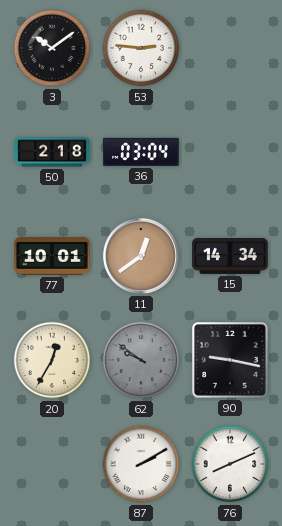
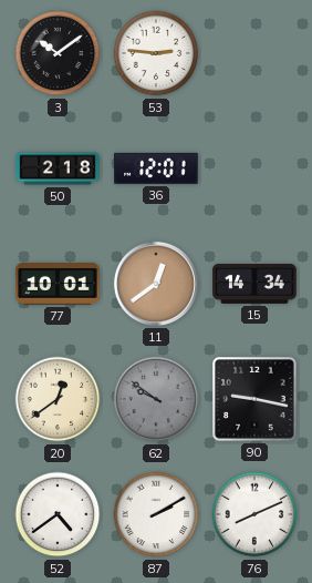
36: 03:04 -> 12:01
20: 12:35 -> 12:39
52: none -> 4:39
